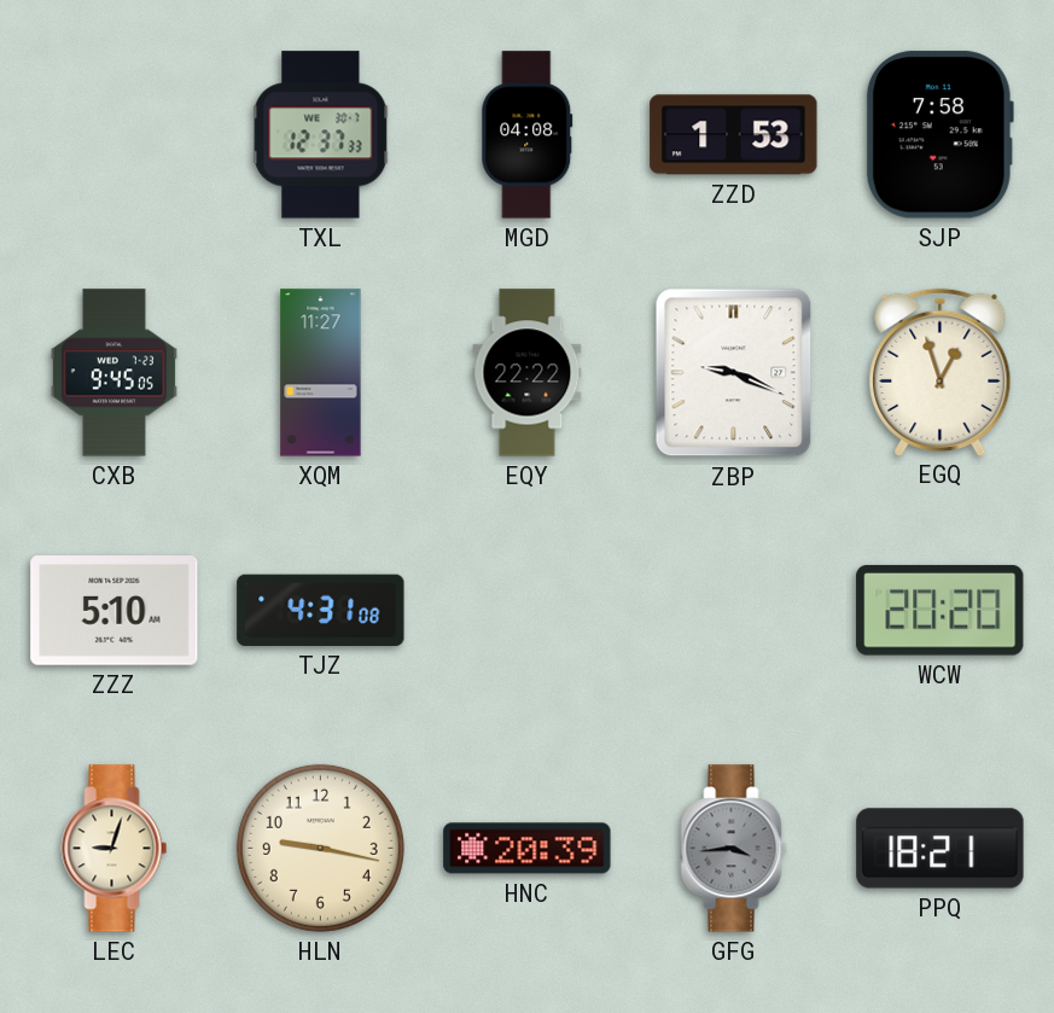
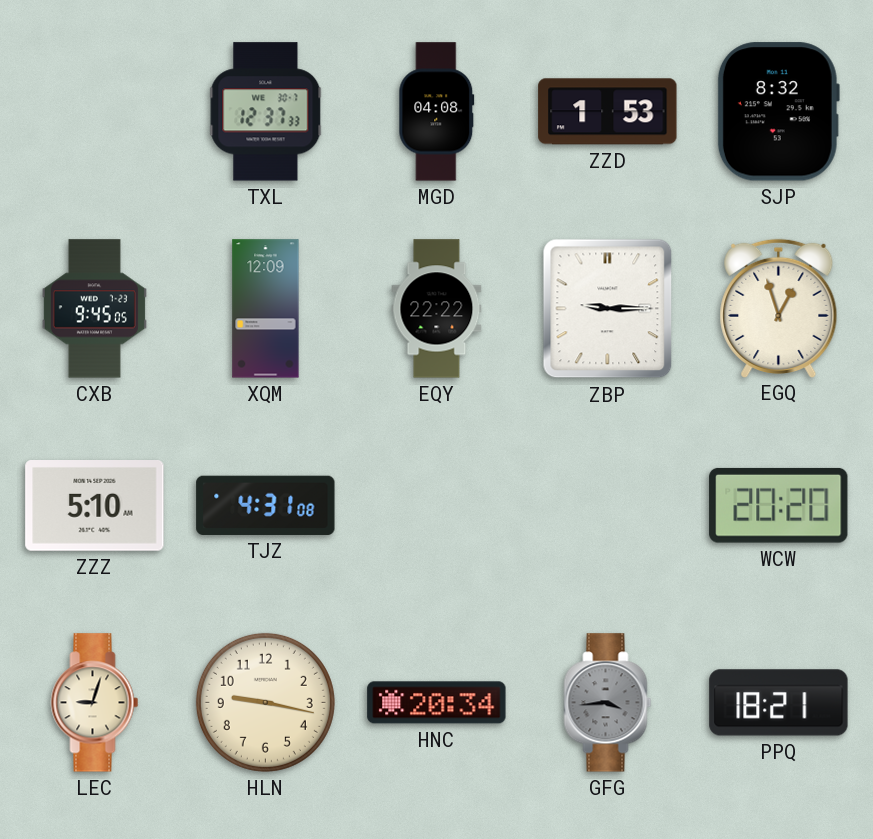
SJP: 7:58 -> 8:32
XQM: 11:27 -> 12:09
ZBP: 9:19 -> 9:15
HNC: 20:39 -> 20:34
